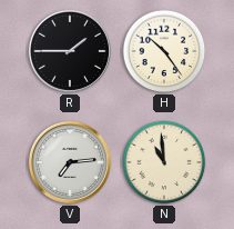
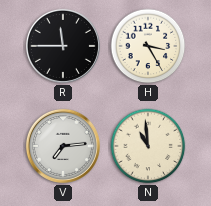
R: 1:45 -> 11:45
H: 10:24 -> 3:25
